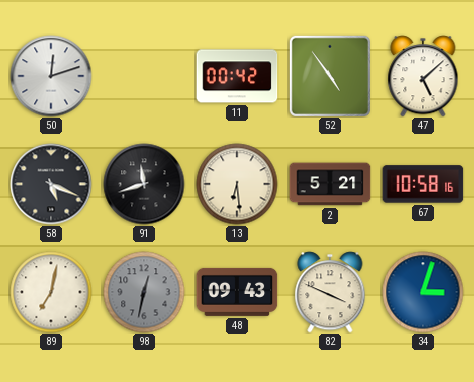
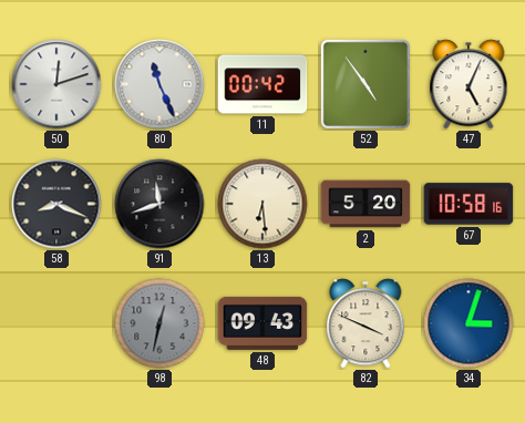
80: none -> 11:26
47: 5:08 -> 5:04
58: 5:19 -> 8:19
2: 5:21 -> 5:20
89: 7:02 -> none
